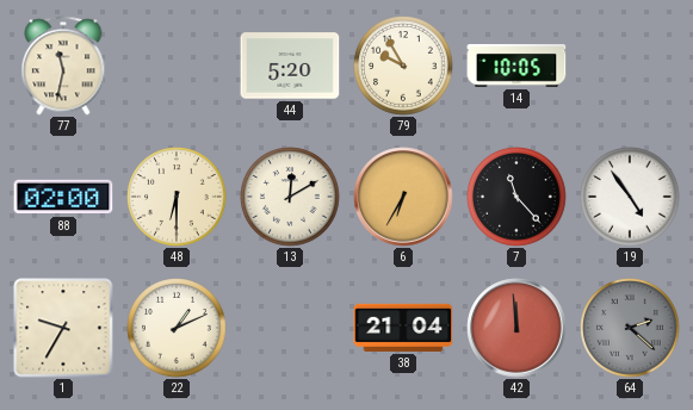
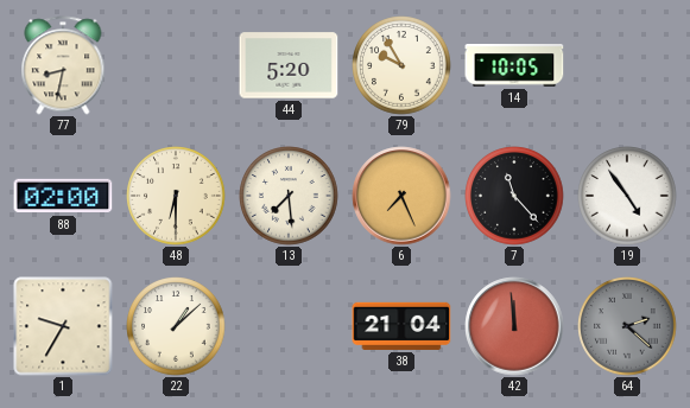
77: 11:32 -> 8:32
13: 12:10 -> 7:29
6: 6:35 -> 7:26
22: 1:11 -> 1:08
